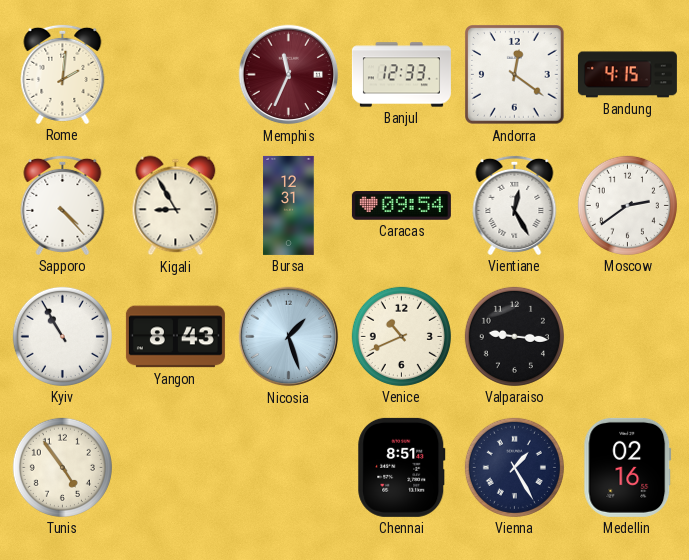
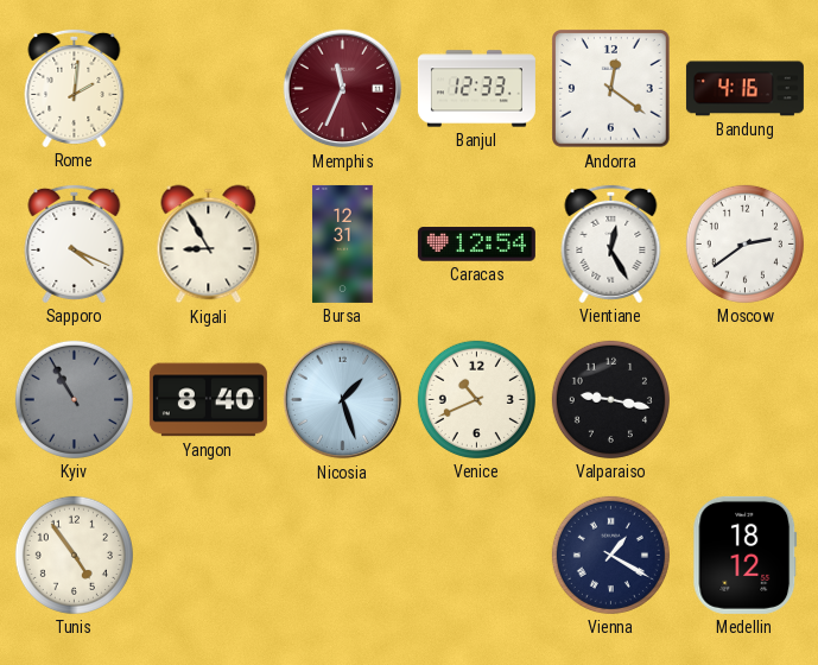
Bandung: 4:15 -> 4:16
Sapporo: 4:23 -> 4:19
Caracas: 09:54 -> 12:54
Kyiv dial: white -> grey
Yangon: 8:43 -> 8:40
Valparaiso: 9:16 -> 9:17
Chennai: 8:51 -> none
Vienna: 1:25 -> 1:20
Medellin: 02:16 -> 18:12
